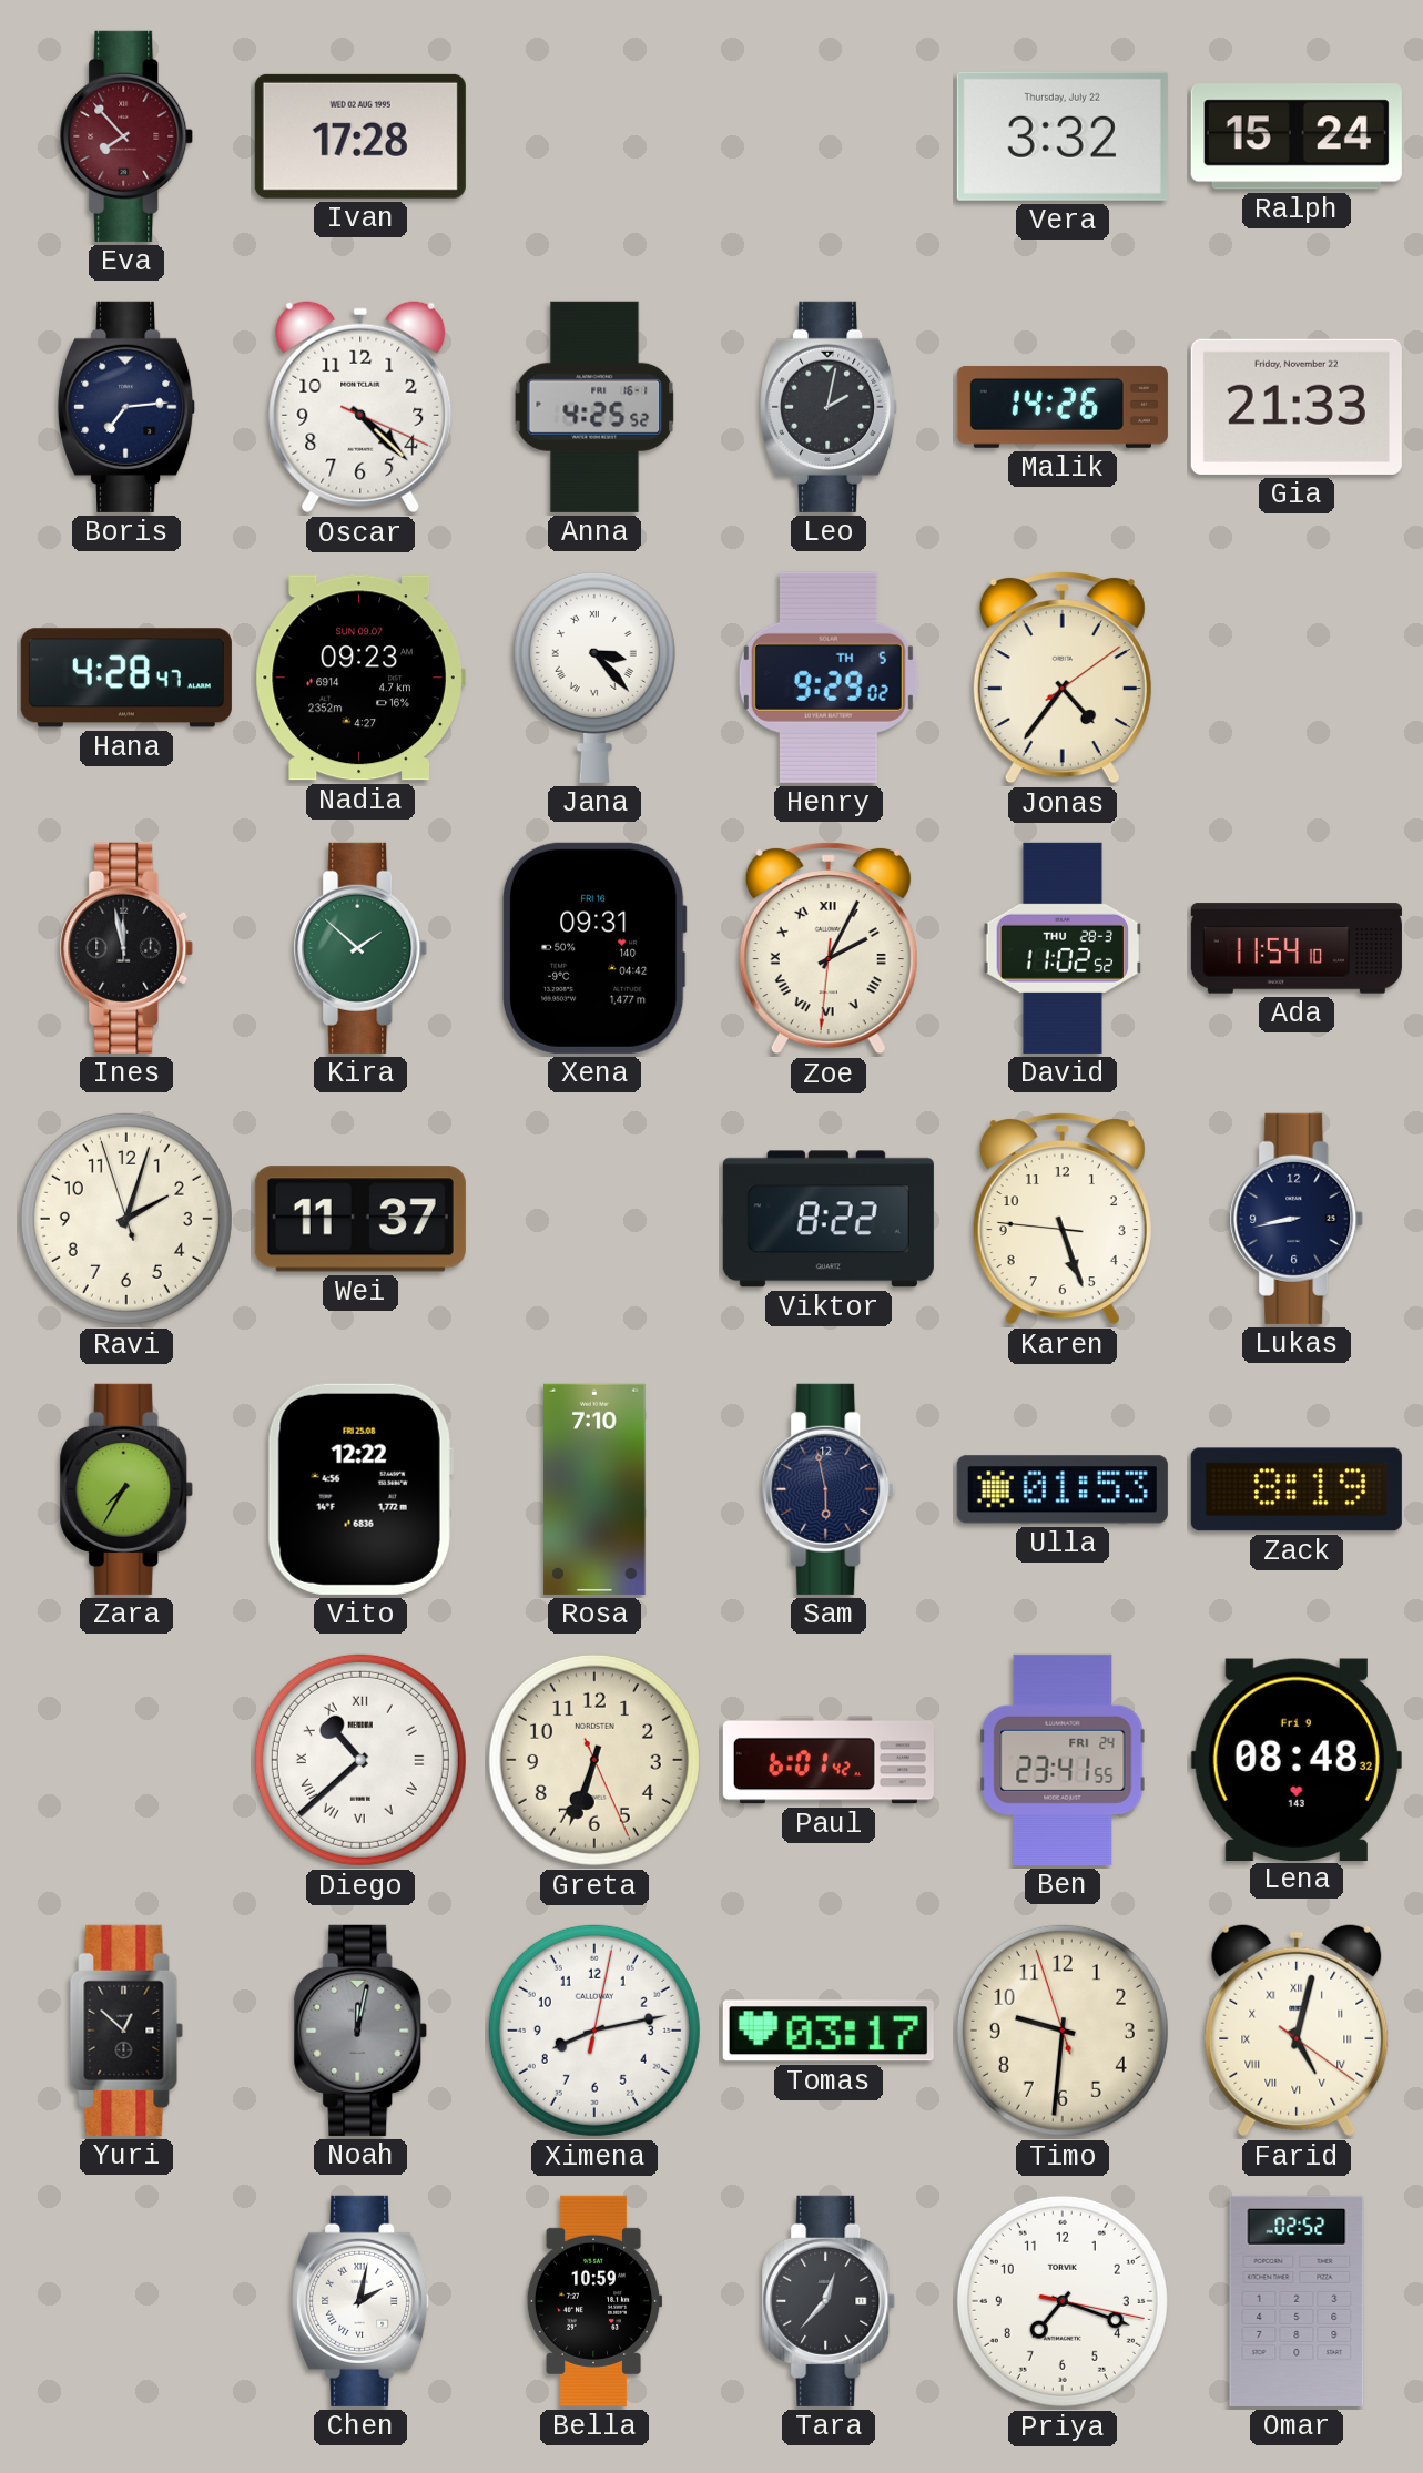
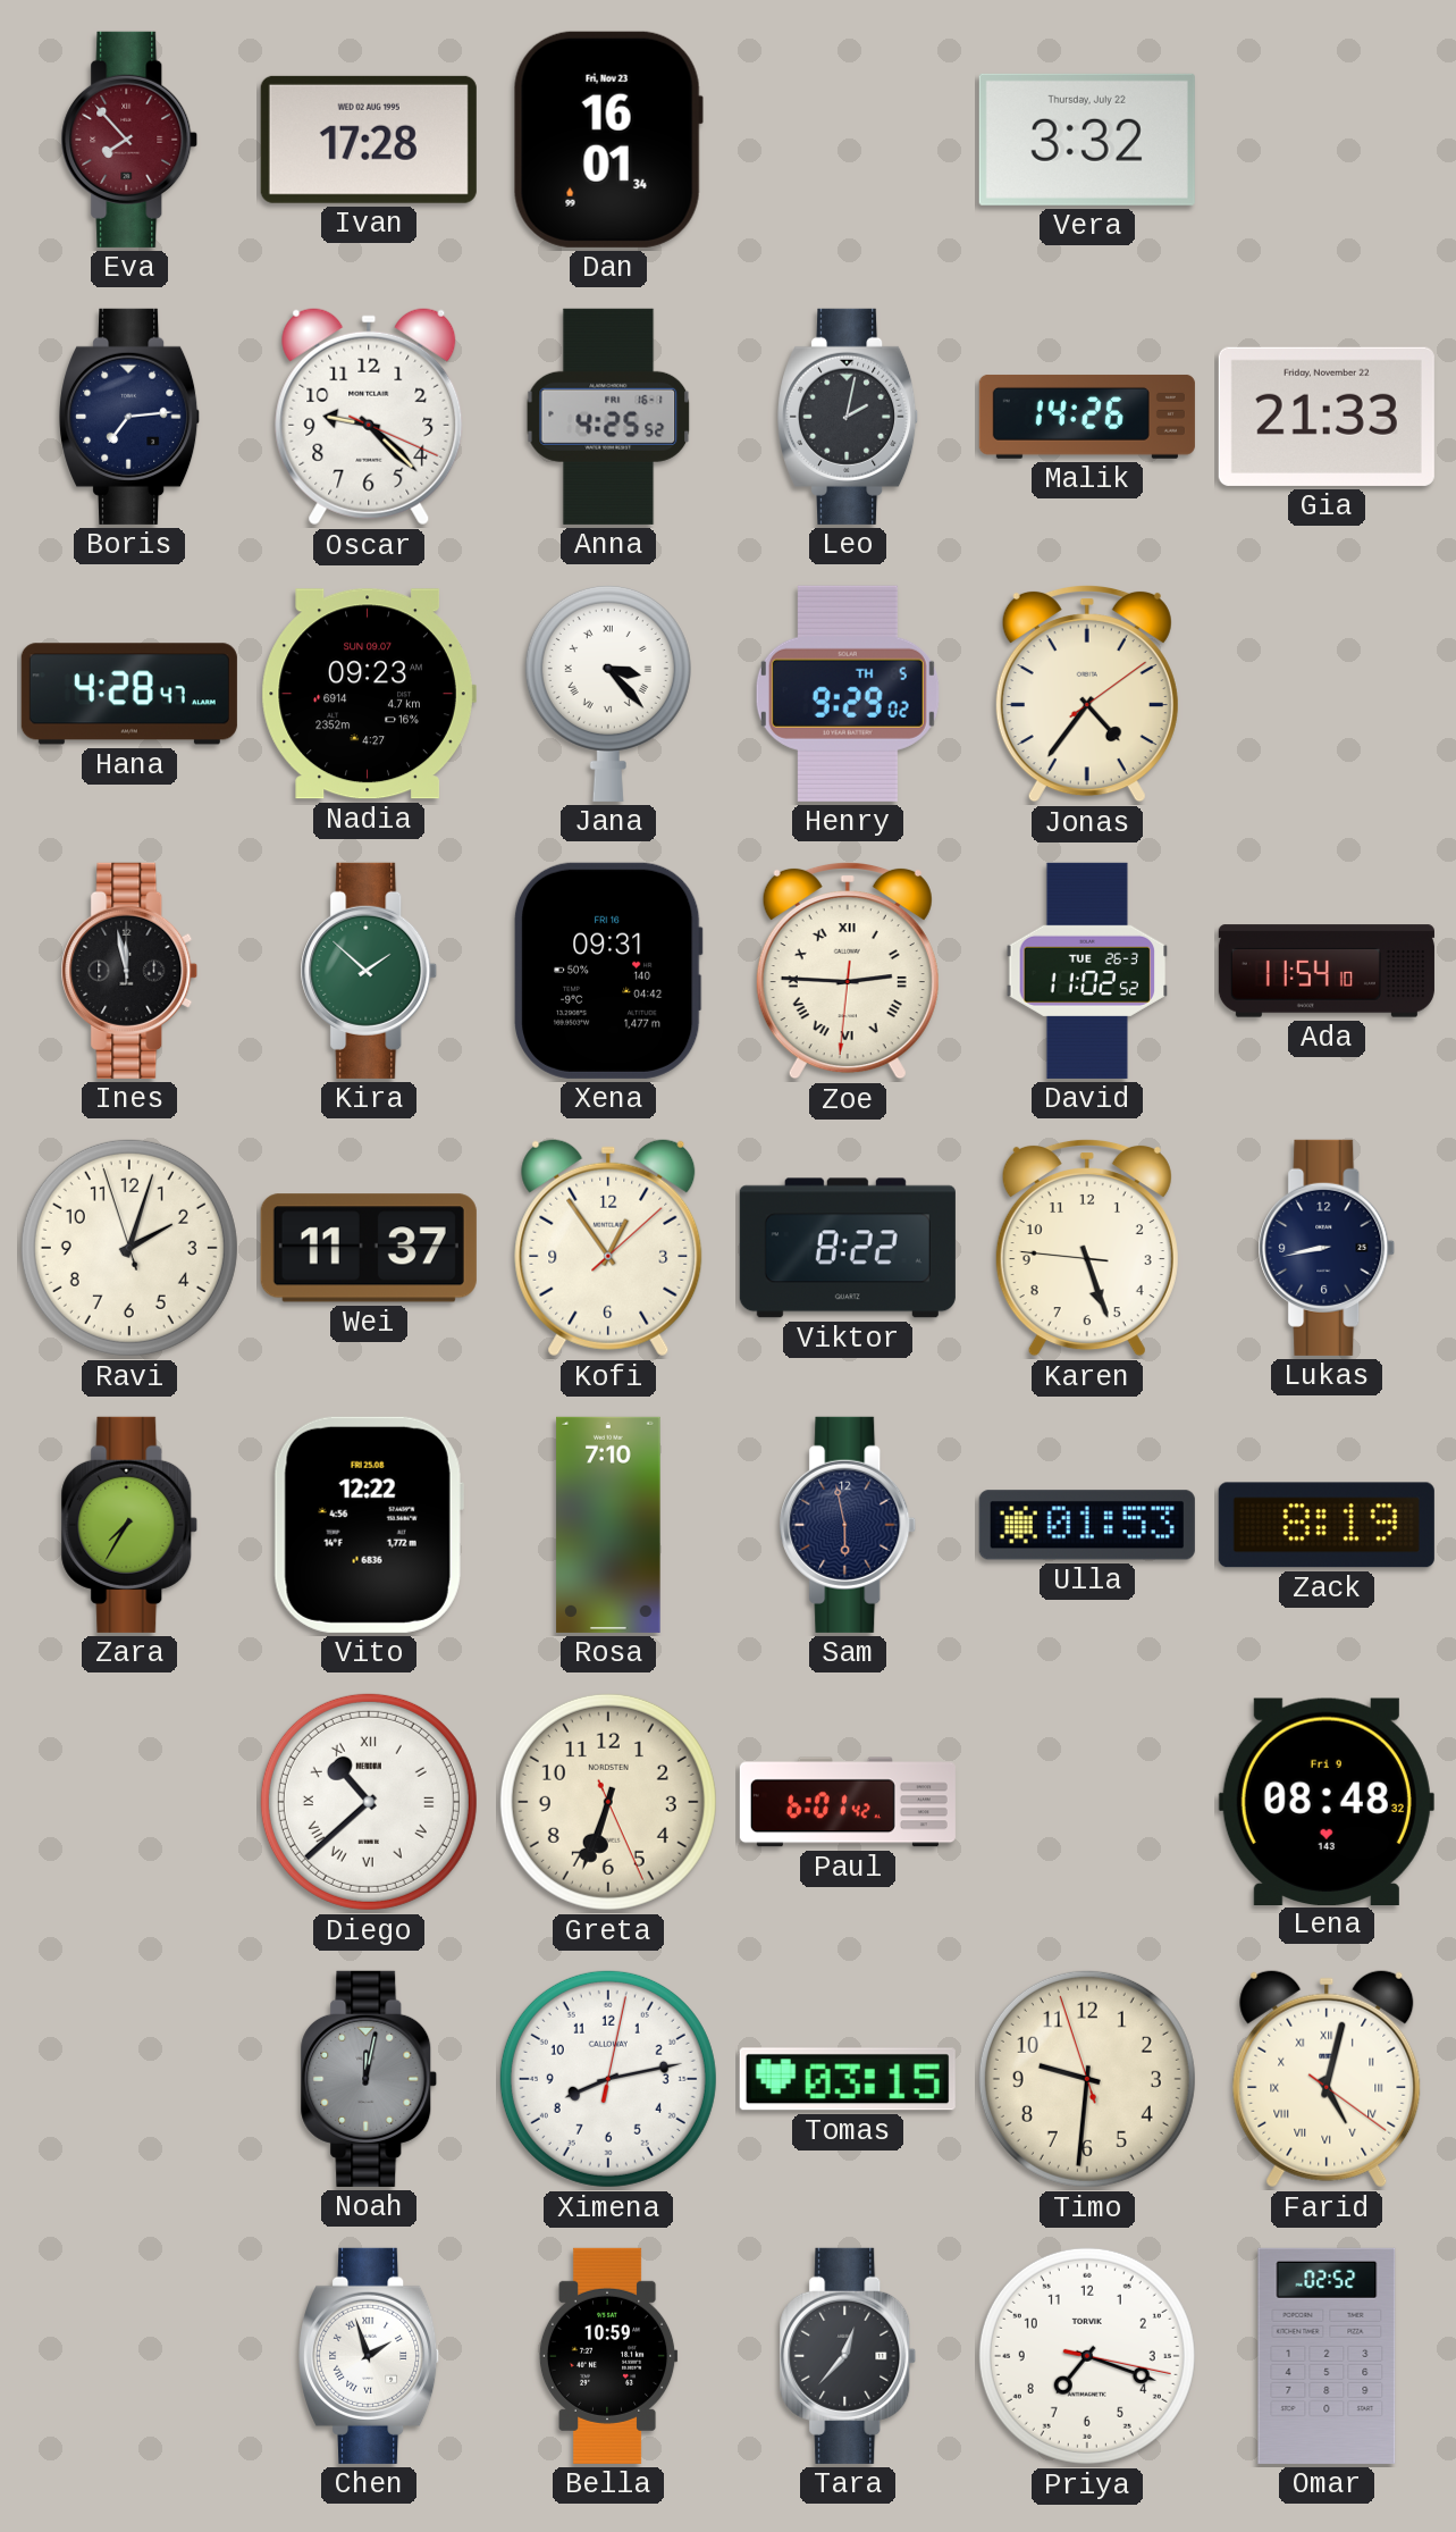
Dan: none -> 16:01
Ralph: 15:24 -> none
Oscar: 4:22 -> 9:22
Zoe: 2:04 -> 2:45
David date: THU 28-3 -> TUE 26-3
Kofi: none -> 12:54
Ben: 23:41 -> none
Yuri: 12:52 -> none
Tomas: 03:17 -> 03:15
Chen: 2:02 -> 1:57
